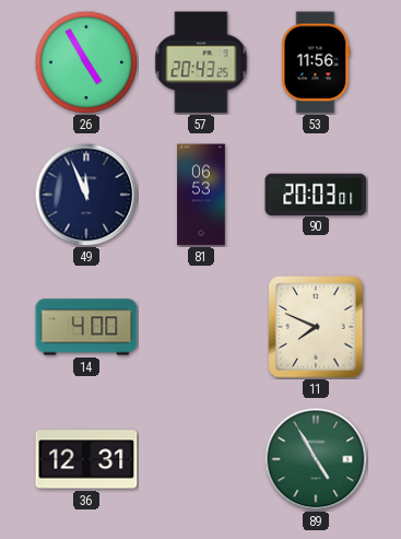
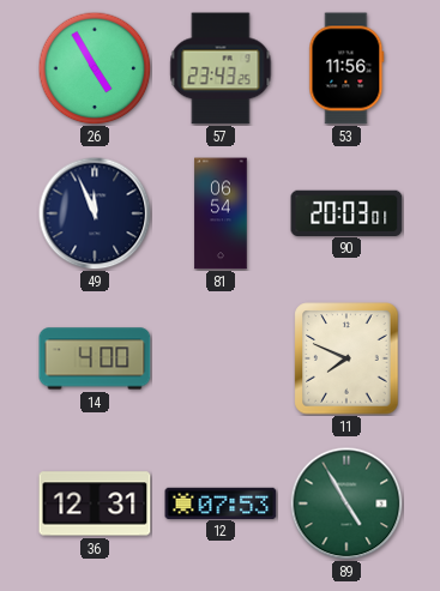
57: 20:43 -> 23:43
81: 06:53 -> 06:54
12: none -> 07:53
